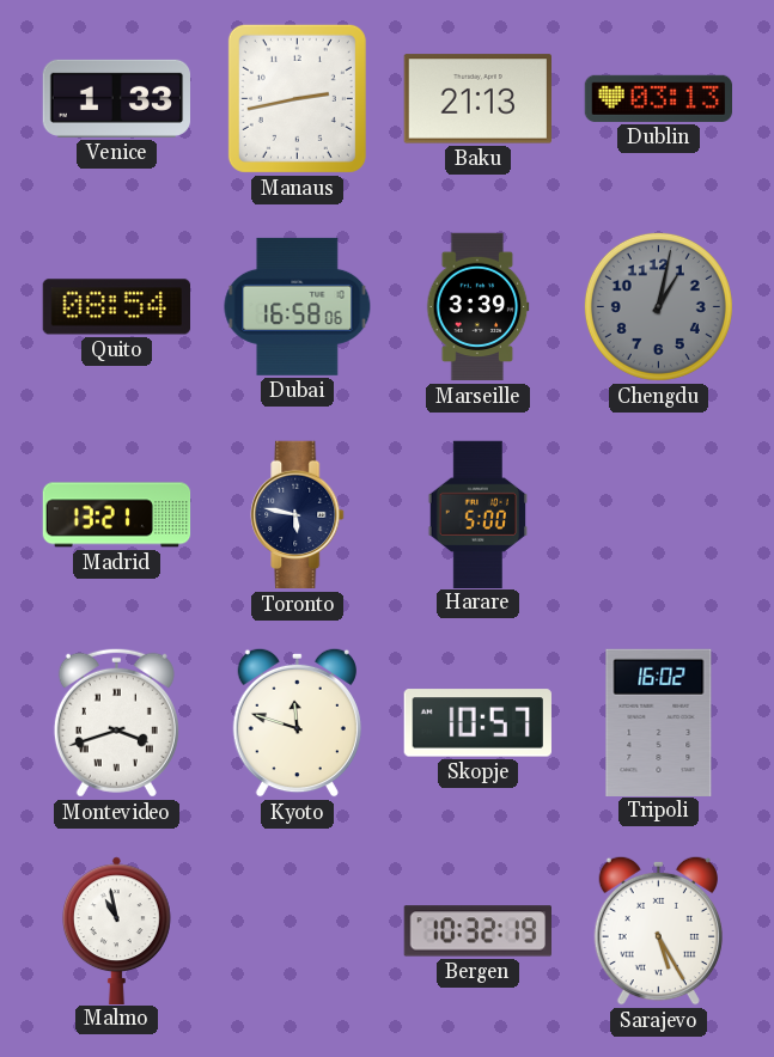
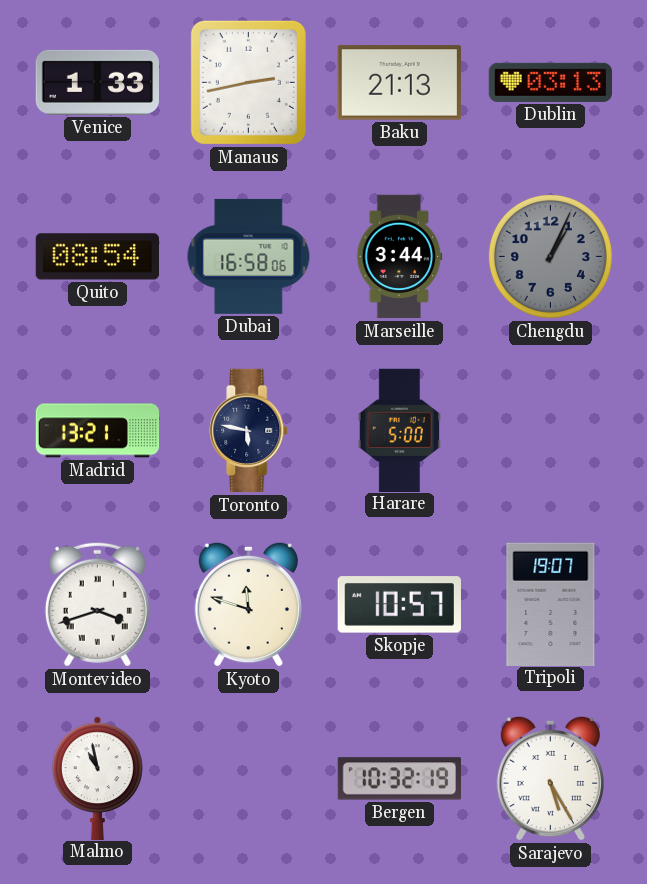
Marseille: 3:39 -> 3:44
Chengdu: 1:02 -> 1:04
Tripoli: 16:02 -> 19:07
